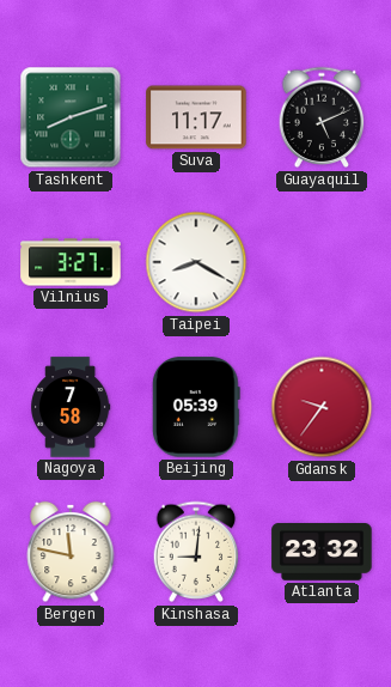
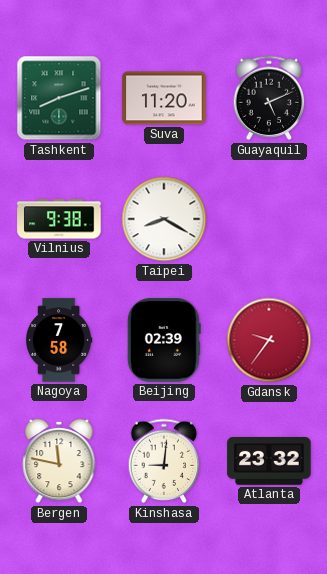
Suva: 11:17 -> 11:20
Vilnius: 3:27 -> 9:38
Beijing: 05:39 -> 02:39
